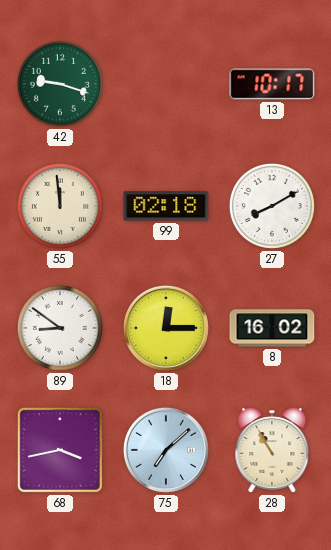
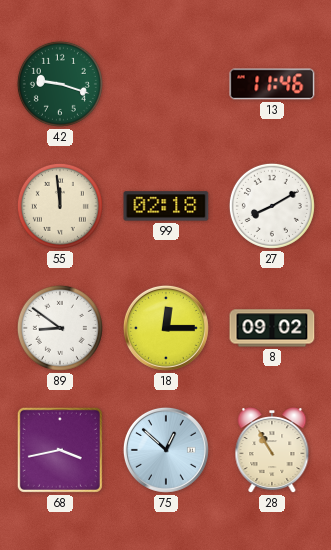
13: 10:17 -> 11:46
8: 16:02 -> 09:02
75: 7:08 -> 12:52
